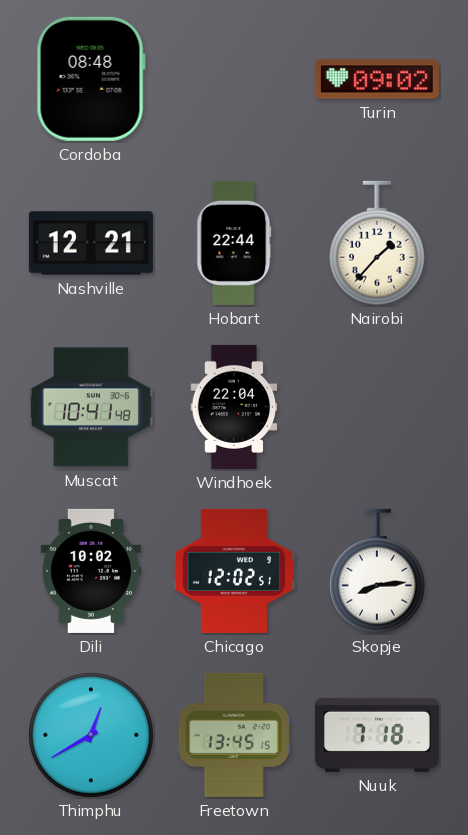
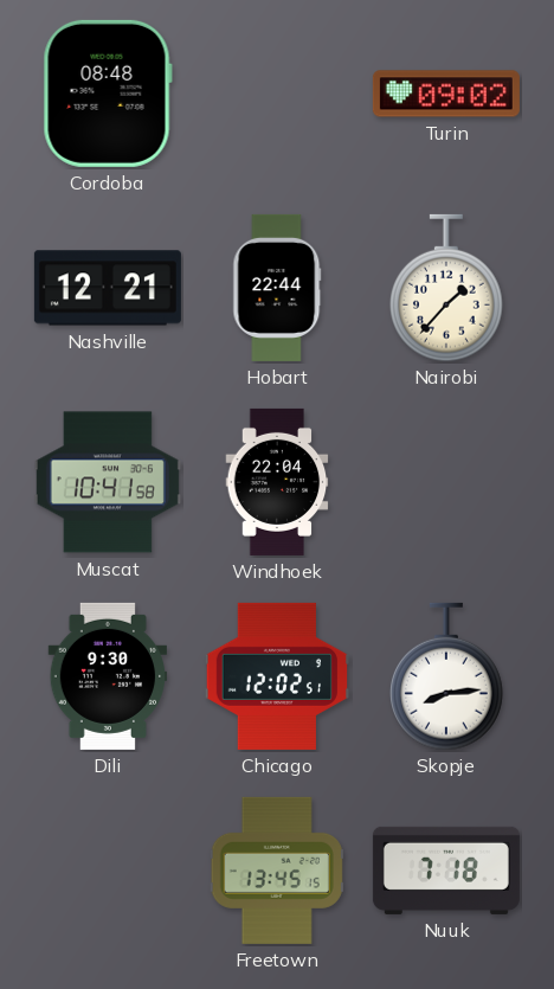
Muscat: 10:41:48 -> 10:41:58
Dili: 10:02 -> 9:30
Thimphu: 12:40 -> none
